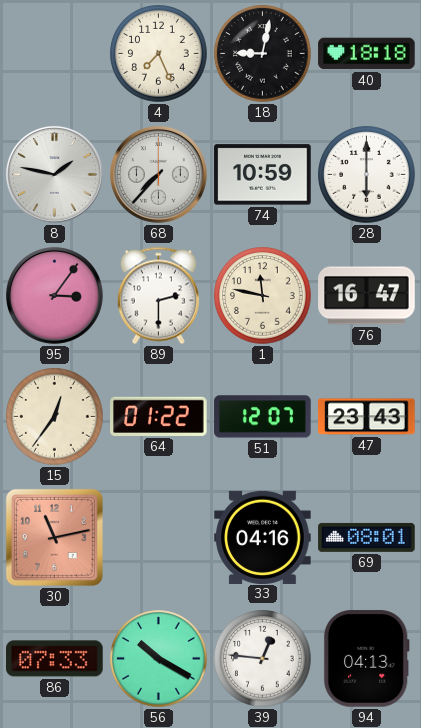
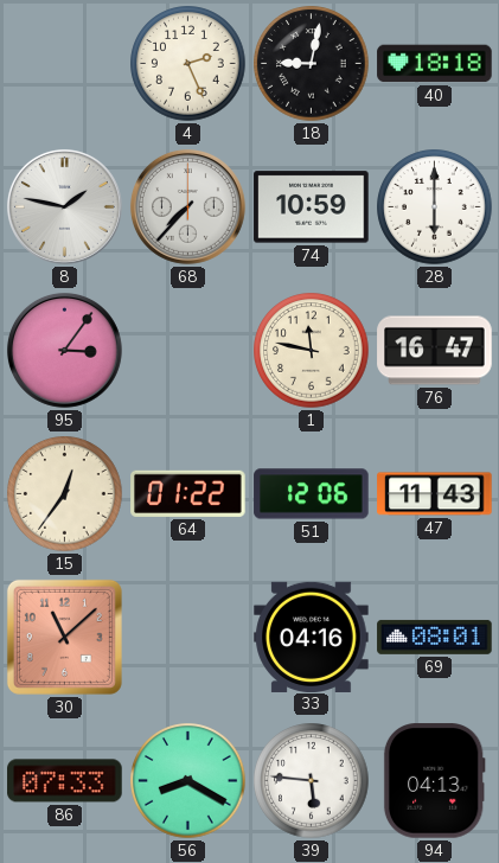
4: 7:26 -> 2:26
89: 2:30 -> none
51: 12:07 -> 12:06
47: 23:43 -> 11:43
30: 11:13 -> 11:08
56: 10:20 -> 8:20
39: 12:46 -> 5:46
